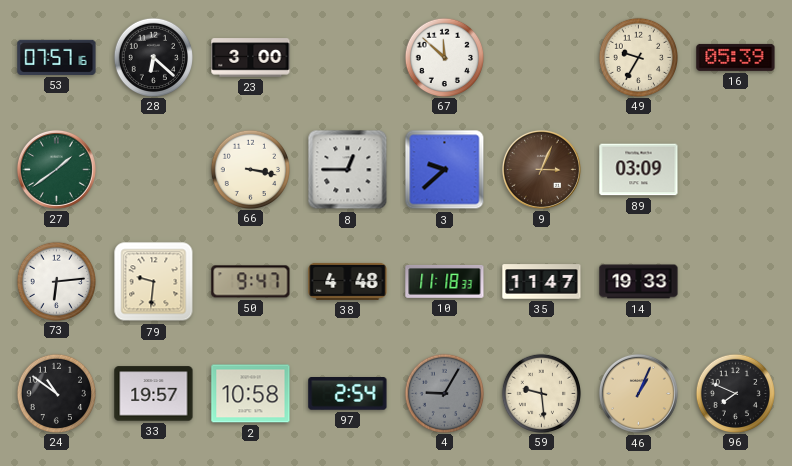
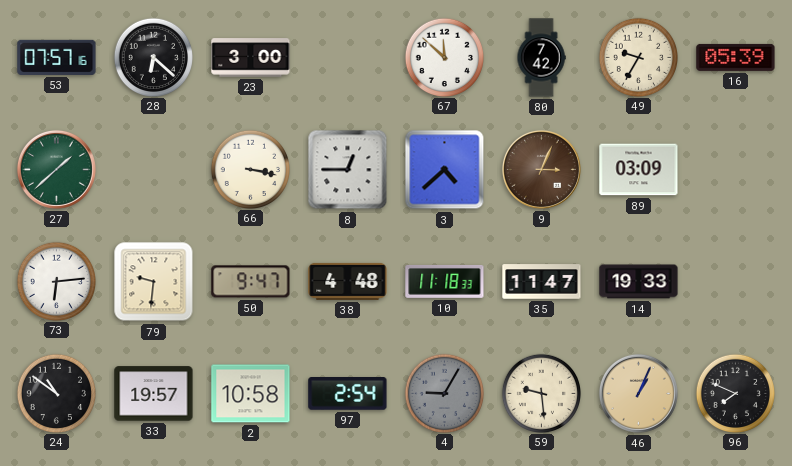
80: none -> 7:42
27: 1:39 -> 1:38
3: 9:38 -> 4:38
